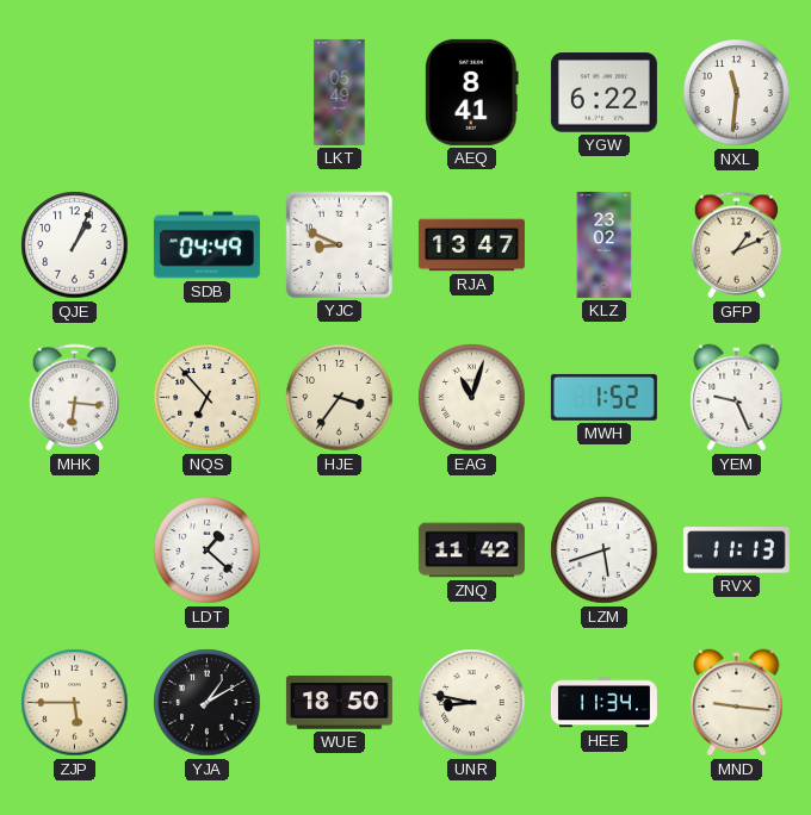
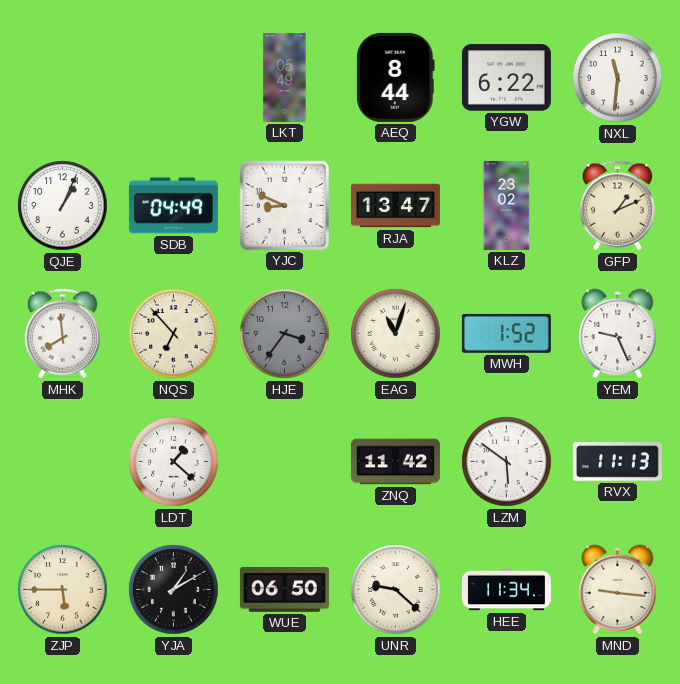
AEQ: 8:41 -> 8:44
MHK: 6:16 -> 7:59
HJE dial: cream -> grey
LZM: 5:42 -> 5:51
WUE: 18:50 -> 06:50
UNR: 8:47 -> 9:22
